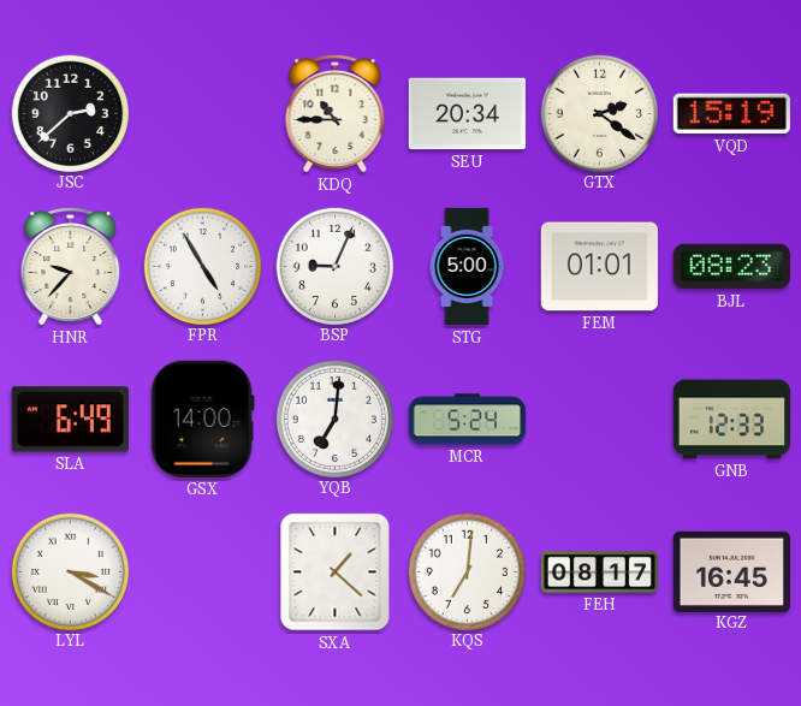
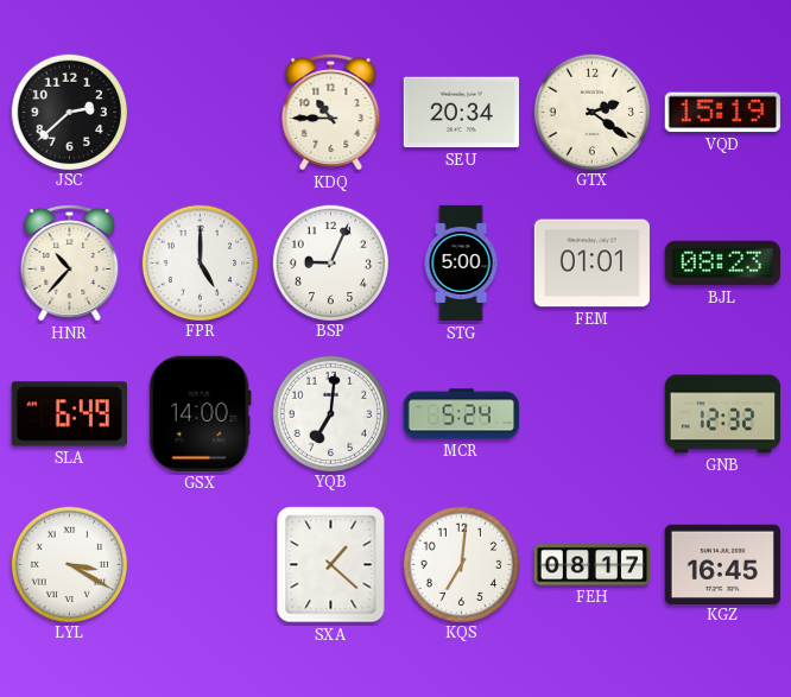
HNR: 9:37 -> 10:37
FPR: 4:55 -> 5:00
GNB: 12:33 -> 12:32
